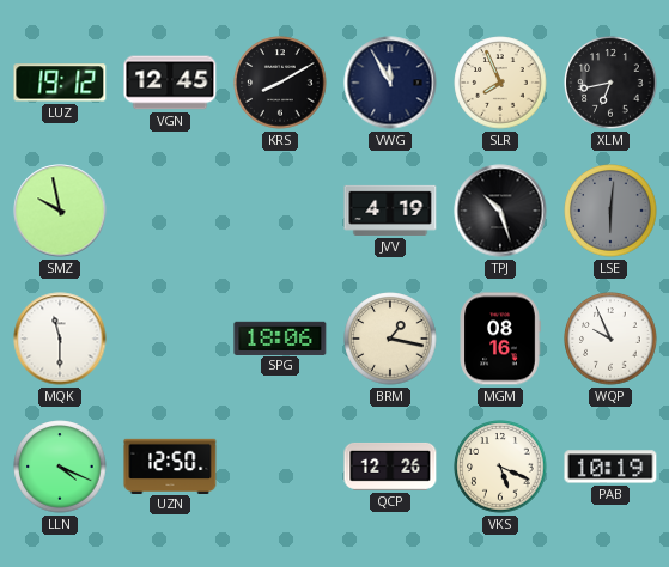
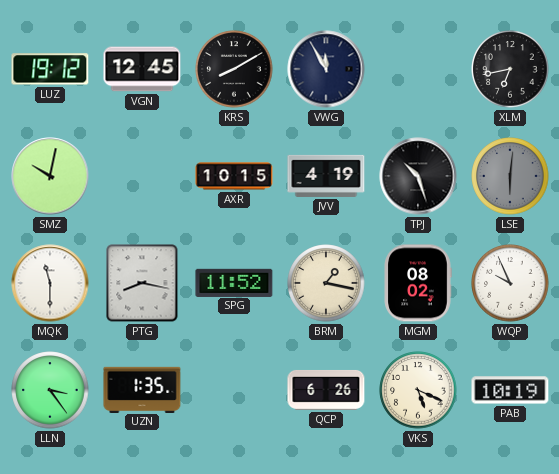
SLR: 7:56 -> none
SMZ: 9:58 -> 10:02
AXR: none -> 10:15
PTG: none -> 8:17
SPG: 18:06 -> 11:52
MGM: 08:16 -> 08:02
LLN: 4:19 -> 3:24
UZN: 12:50 -> 1:35
QCP: 12:26 -> 6:26
